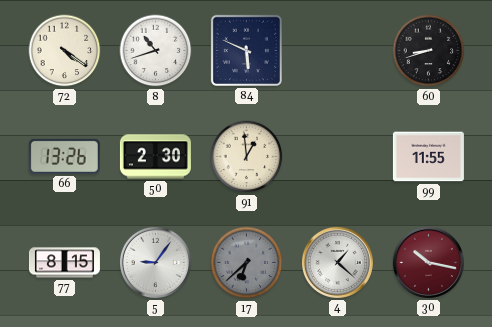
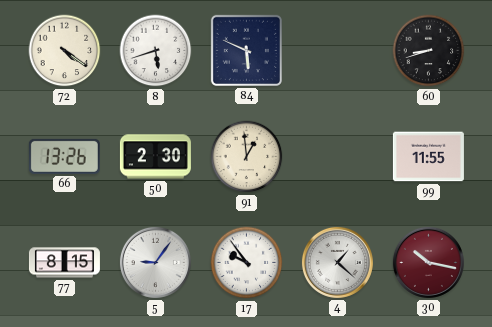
8: 10:42 -> 5:42
17: 6:38 -> 9:54
17 dial: grey -> white
